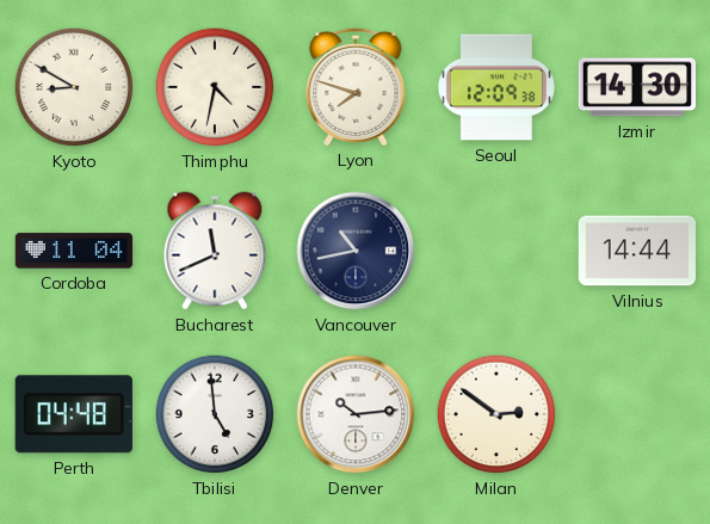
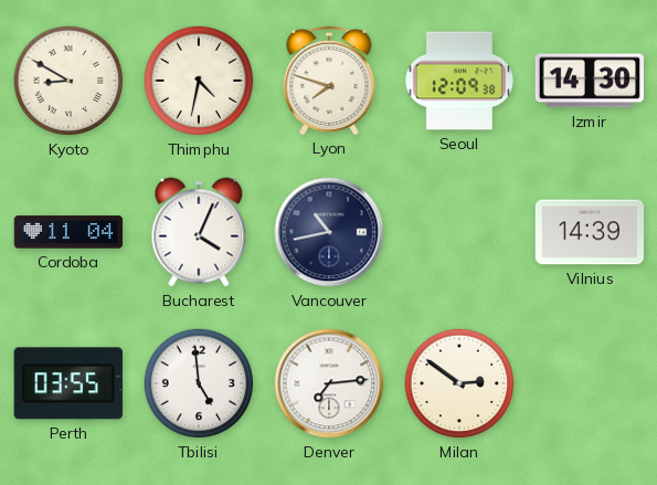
Bucharest: 11:41 -> 4:04
Vilnius: 14:44 -> 14:39
Perth: 04:48 -> 03:55
Denver: 10:14 -> 7:14
